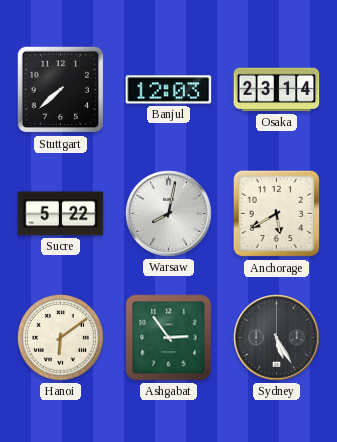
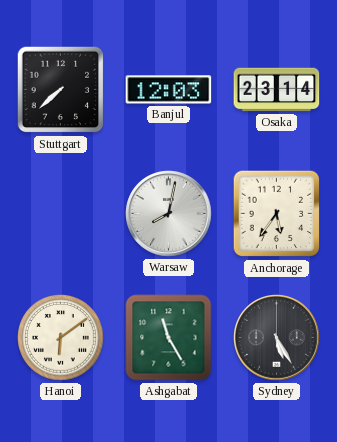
Sucre: 5:22 -> none
Anchorage: 5:40 -> 5:36
Ashgabat: 2:54 -> 11:25
